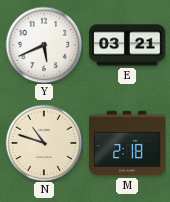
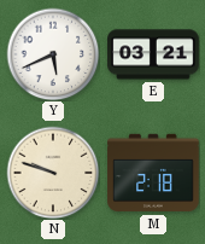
N: 10:48 -> 9:48
